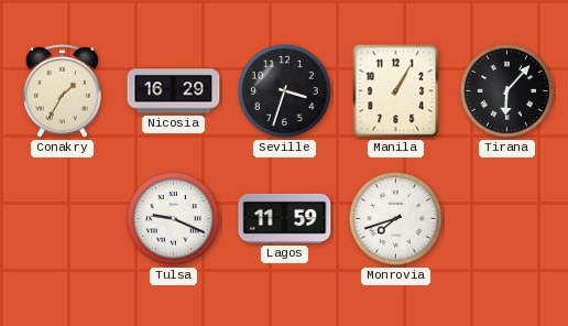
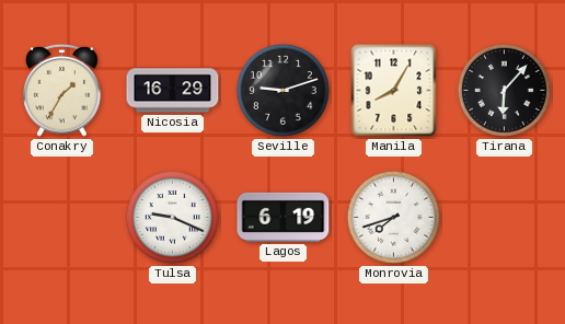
Seville: 3:33 -> 9:12
Manila: 1:05 -> 8:05
Lagos: 11:59 -> 6:19
